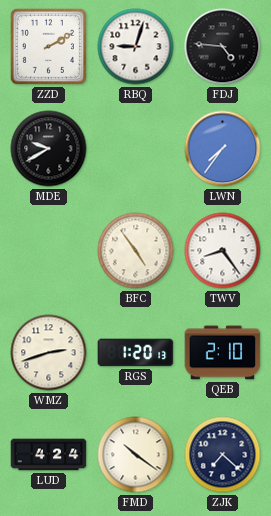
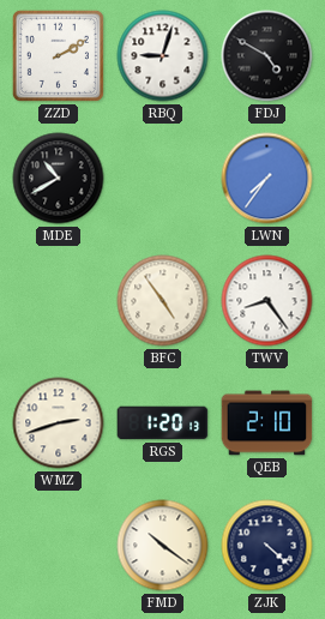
FDJ: 4:46 -> 4:50
MDE: 9:40 -> 10:40
LUD: 4:24 -> none
ZJK: 7:22 -> 4:22
